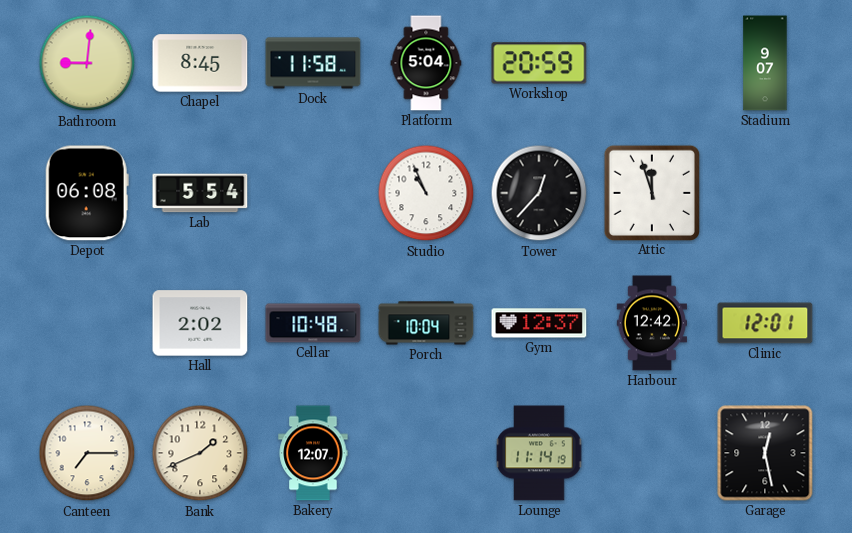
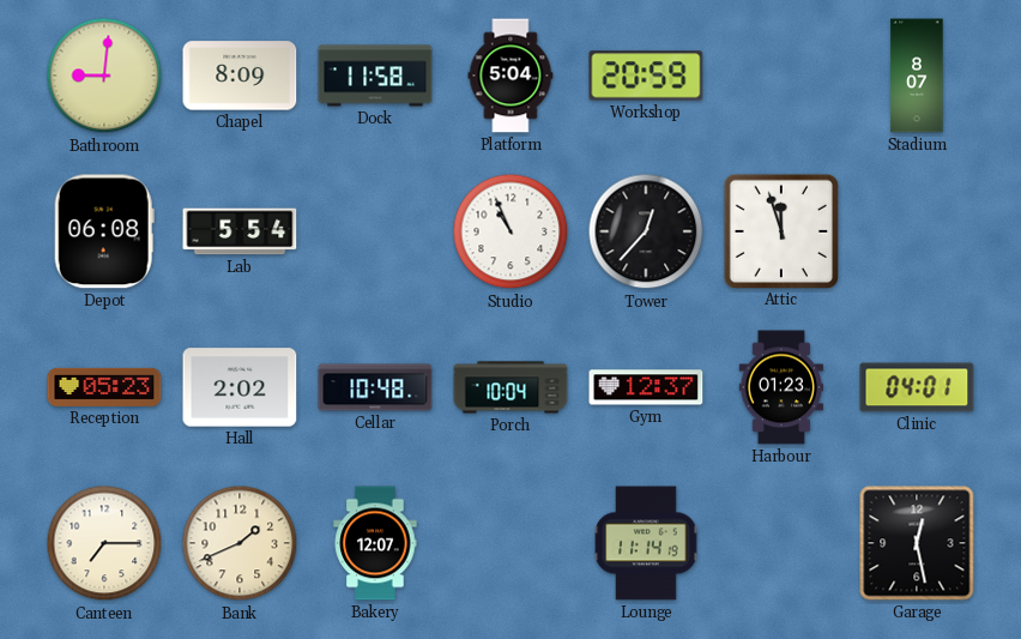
Chapel: 8:45 -> 8:09
Stadium: 9:07 -> 8:07
Reception: none -> 05:23
Harbour: 12:42 -> 01:23
Clinic: 12:01 -> 04:01
